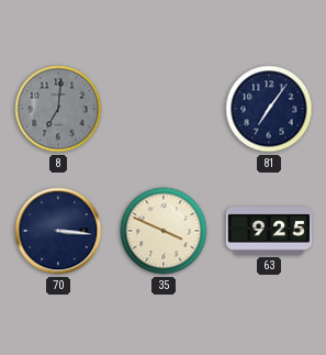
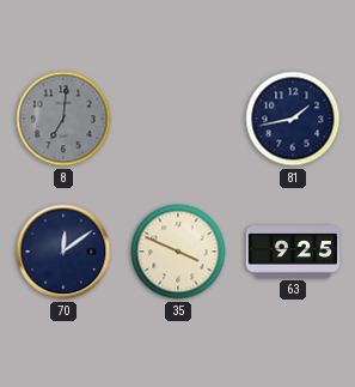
81: 7:06 -> 1:43
70: 3:16 -> 12:09
